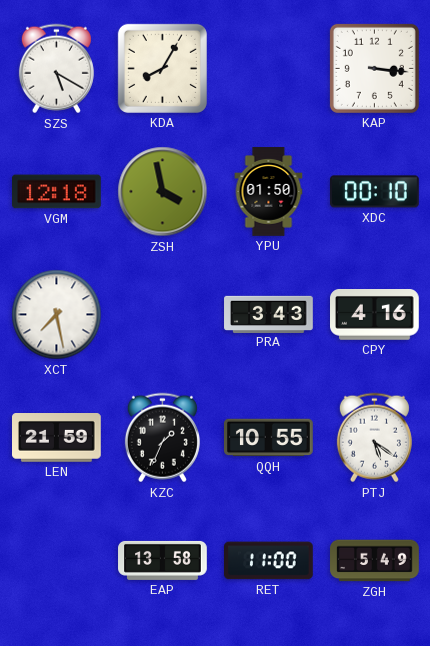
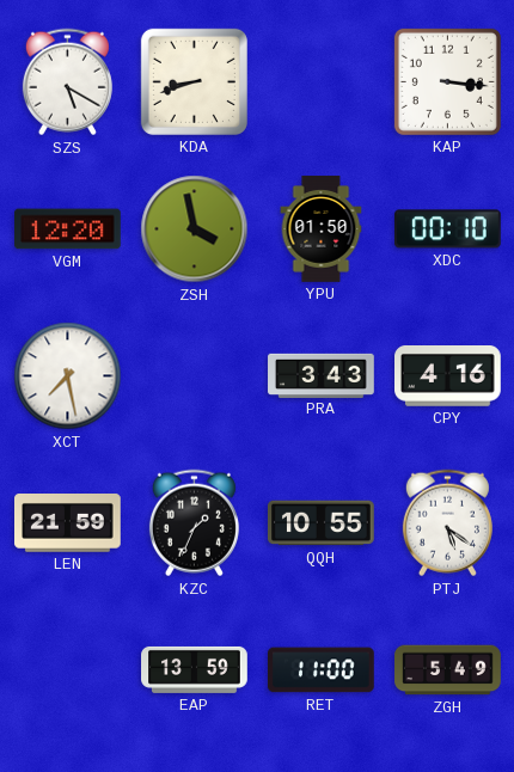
KDA: 8:05 -> 8:42
VGM: 12:18 -> 12:20
EAP: 13:58 -> 13:59
